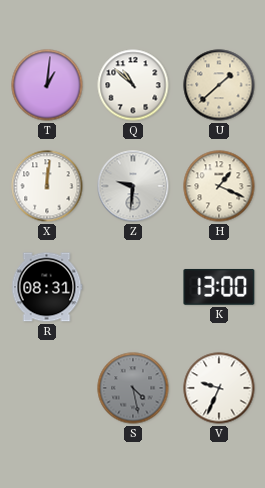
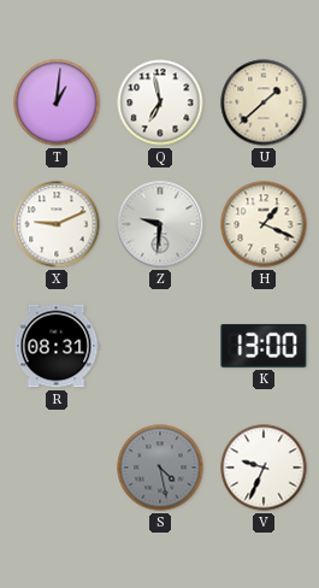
Q: 10:52 -> 6:58
X: 12:01 -> 9:11
